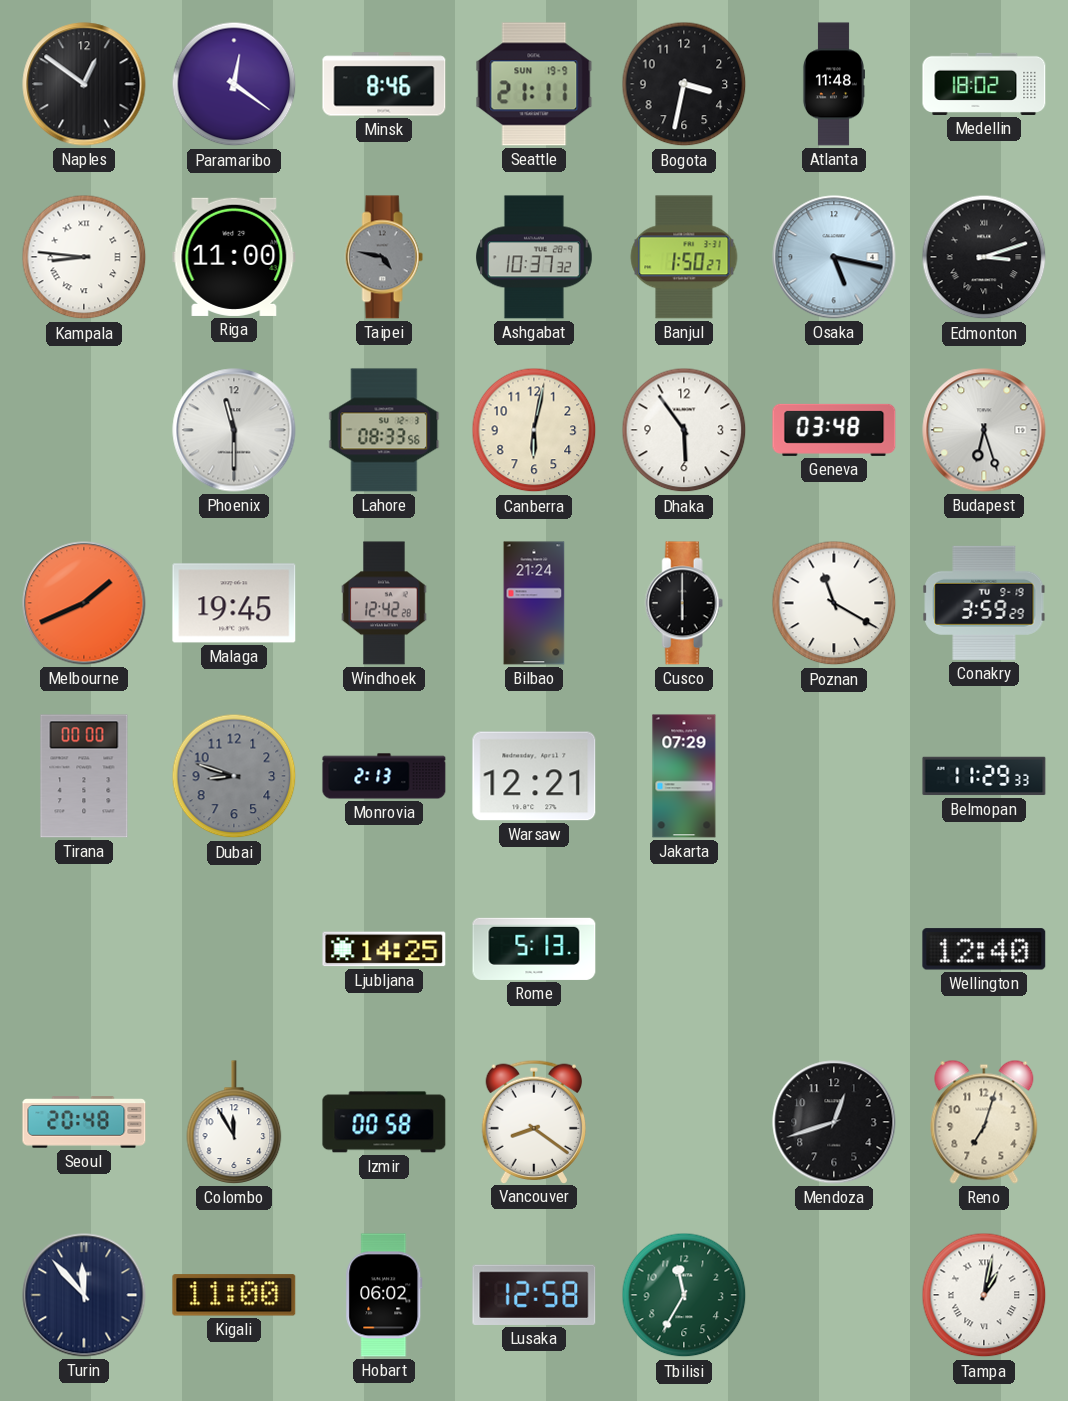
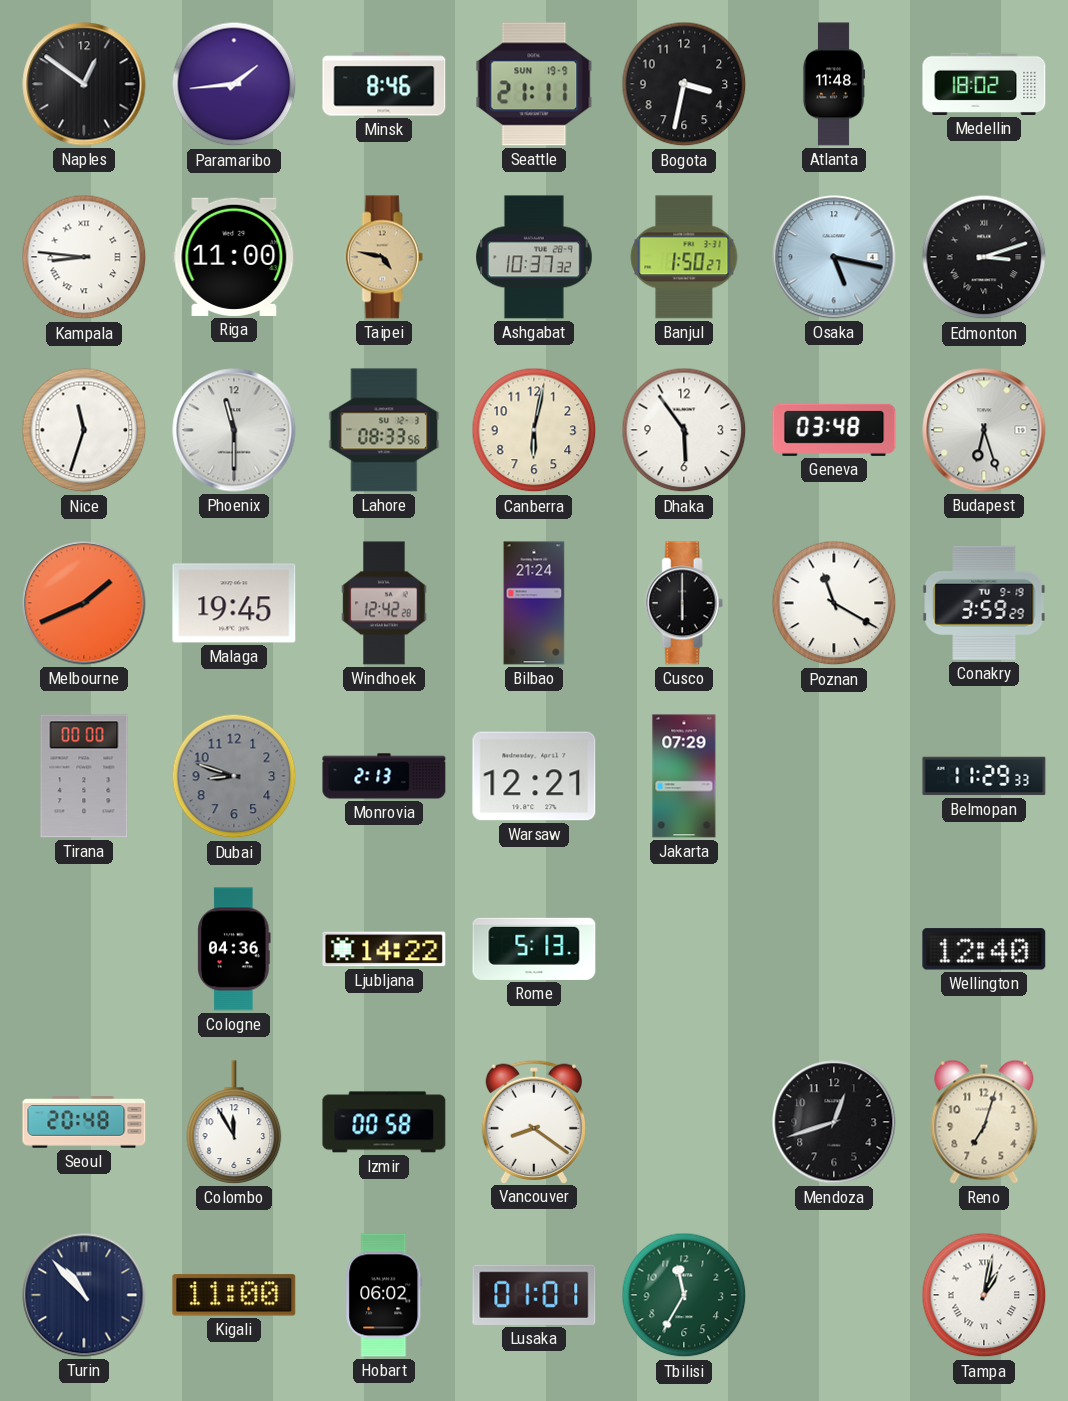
Paramaribo: 12:21 -> 1:44
Taipei dial: grey -> champagne
Nice: none -> 11:33
Cologne: none -> 04:36
Ljubljana: 14:25 -> 14:22
Turin: 11:53 -> 10:53
Lusaka: 12:58 -> 01:01
